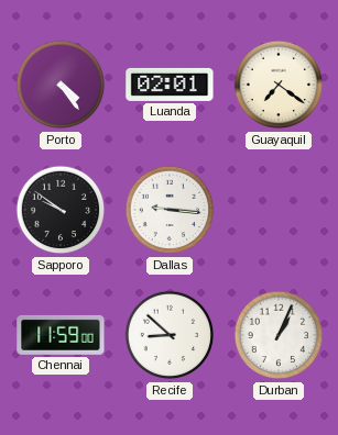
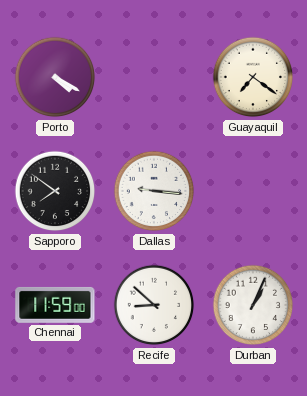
Porto: 4:24 -> 4:20
Luanda: 02:01 -> none
Sapporo: 9:51 -> 7:51
